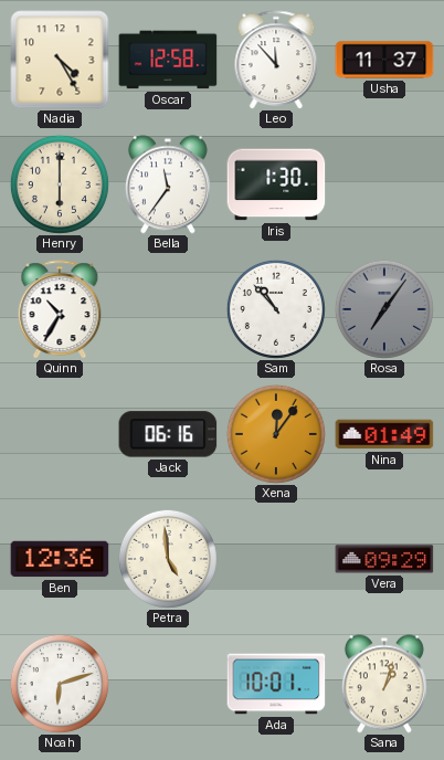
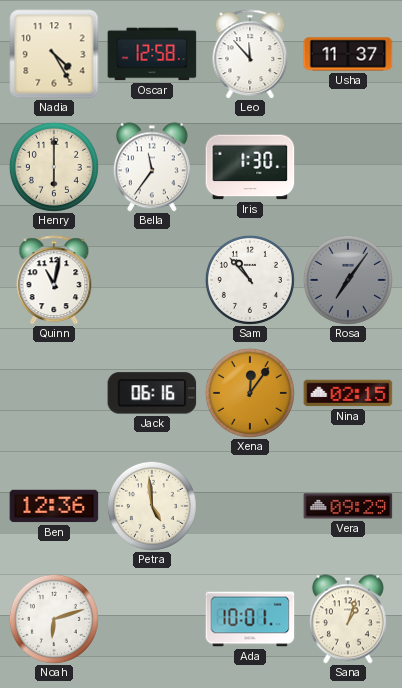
Quinn: 10:35 -> 11:02
Nina: 01:49 -> 02:15
